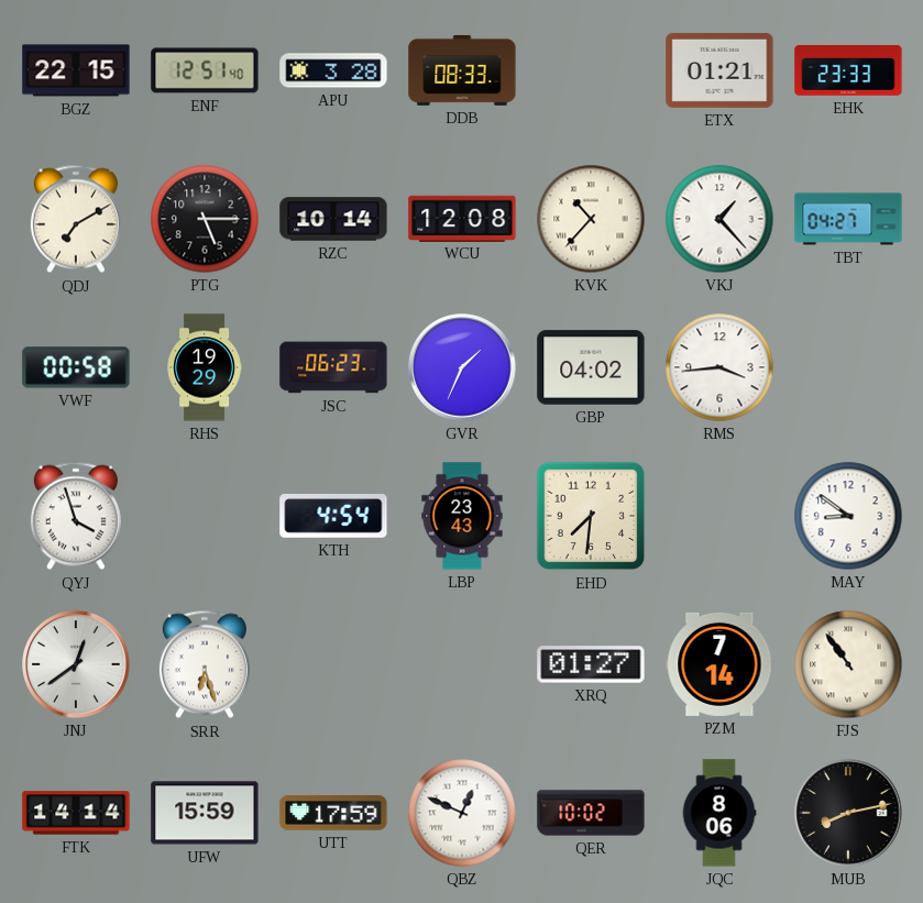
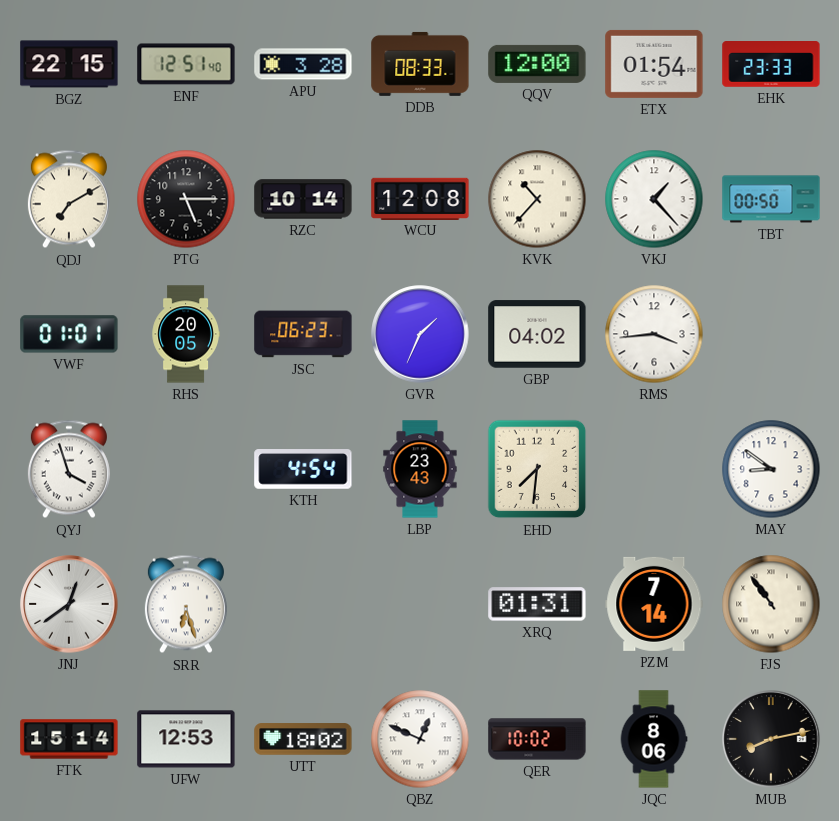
QQV: none -> 12:00
ETX: 01:21 -> 01:54
TBT: 04:27 -> 00:50
VWF: 00:58 -> 01:01
RHS: 19:29 -> 20:05
XRQ: 01:27 -> 01:31
FTK: 14:14 -> 15:14
UFW: 15:59 -> 12:53
UTT: 17:59 -> 18:02
